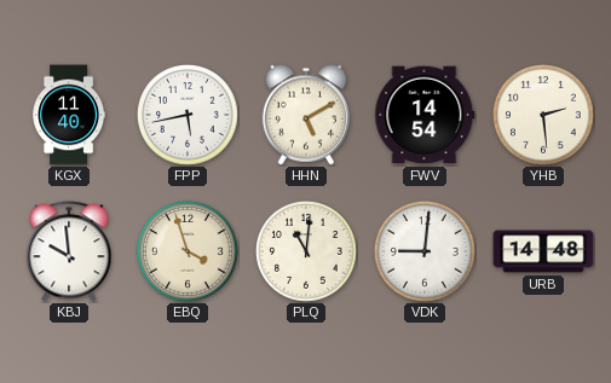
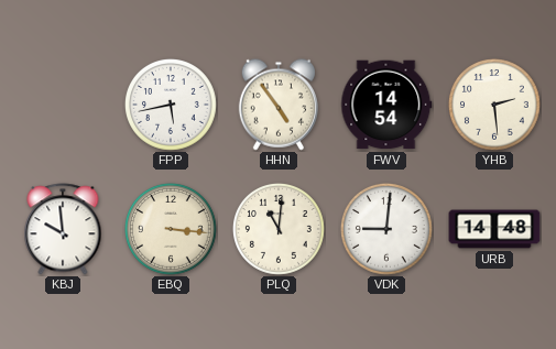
KGX: 11:40 -> none
HHN: 5:10 -> 4:54
EBQ: 3:57 -> 3:16
